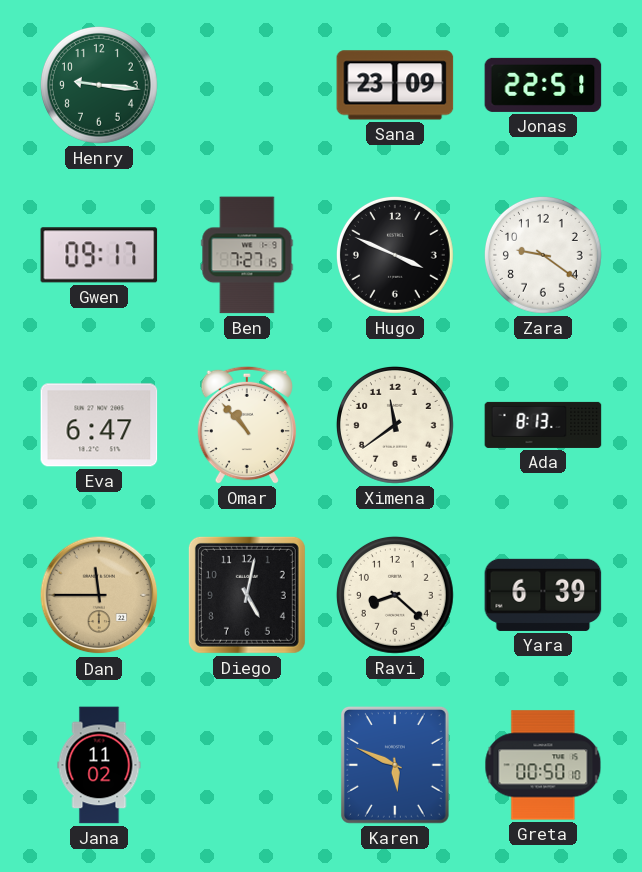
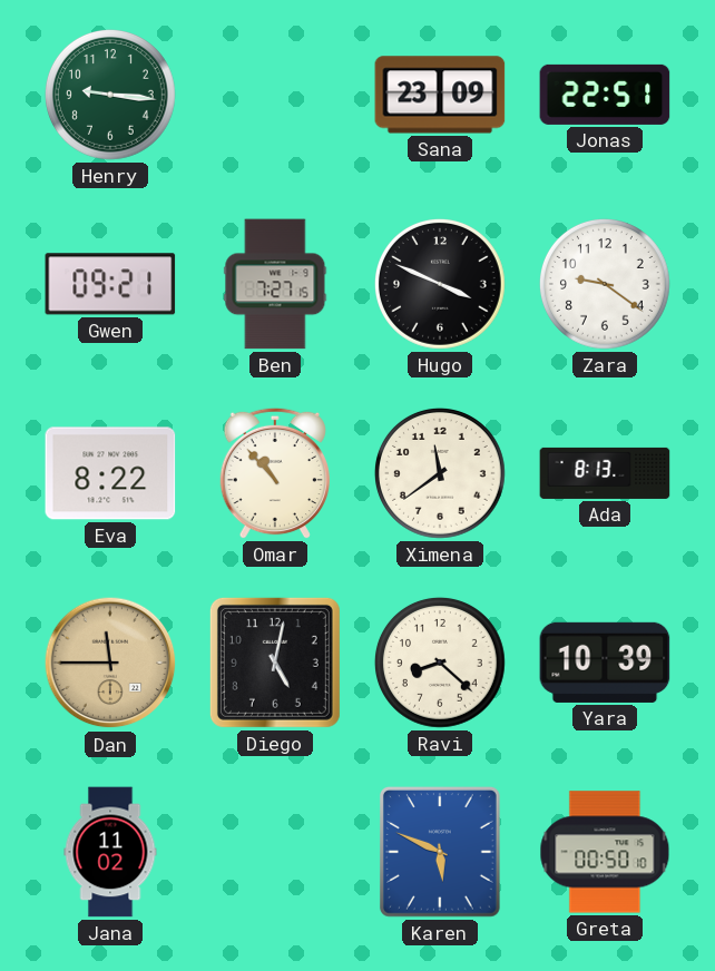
Gwen: 09:17 -> 09:21
Eva: 6:47 -> 8:22
Yara: 6:39 -> 10:39
